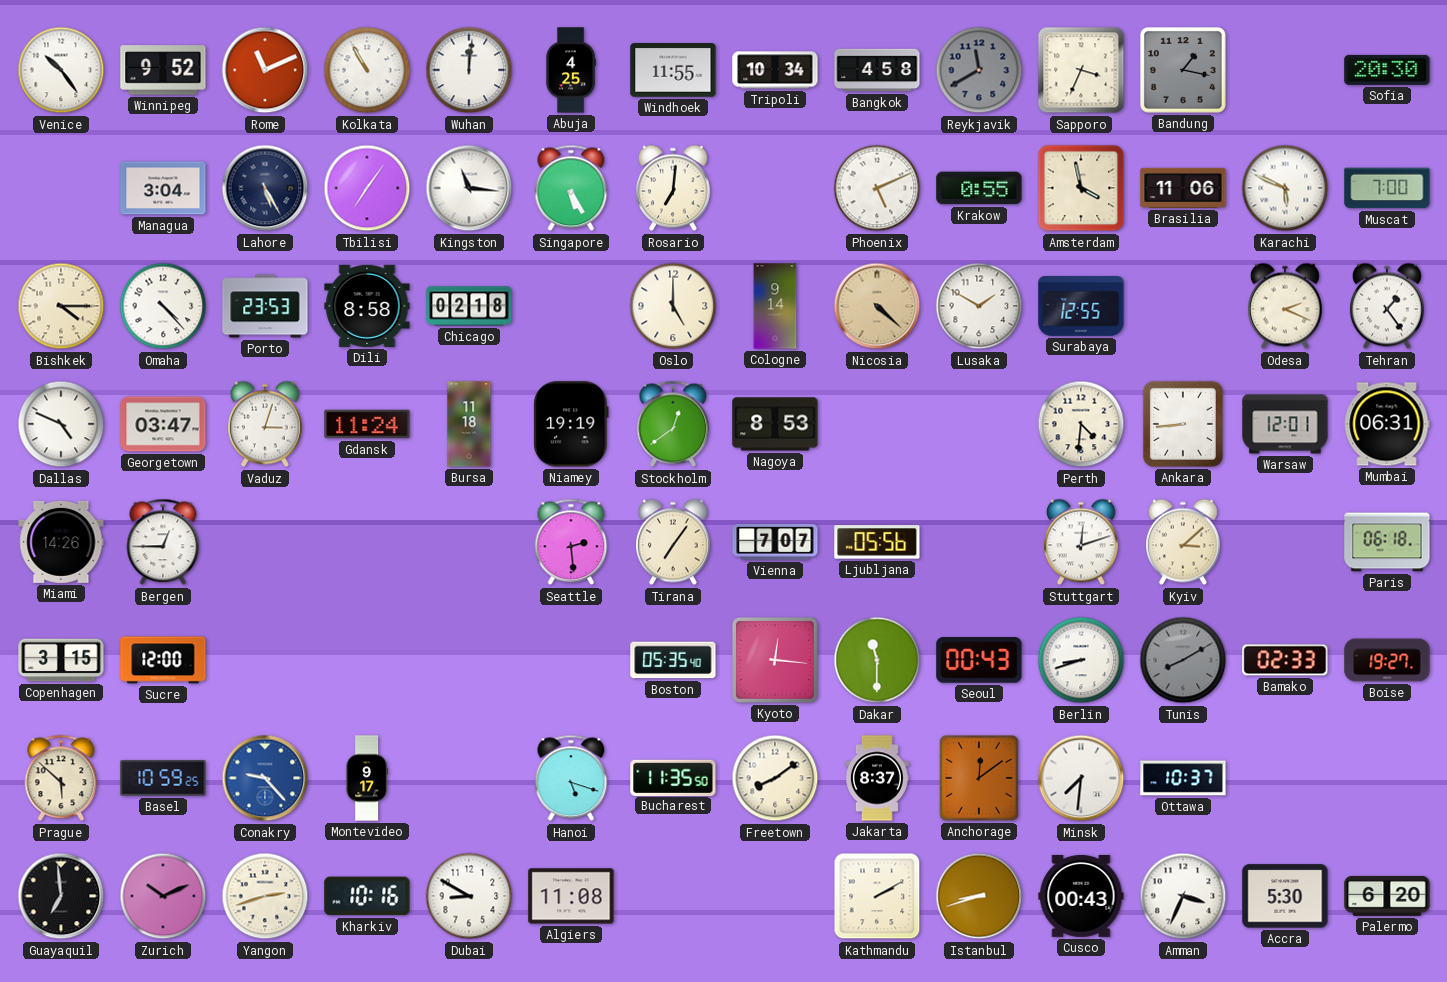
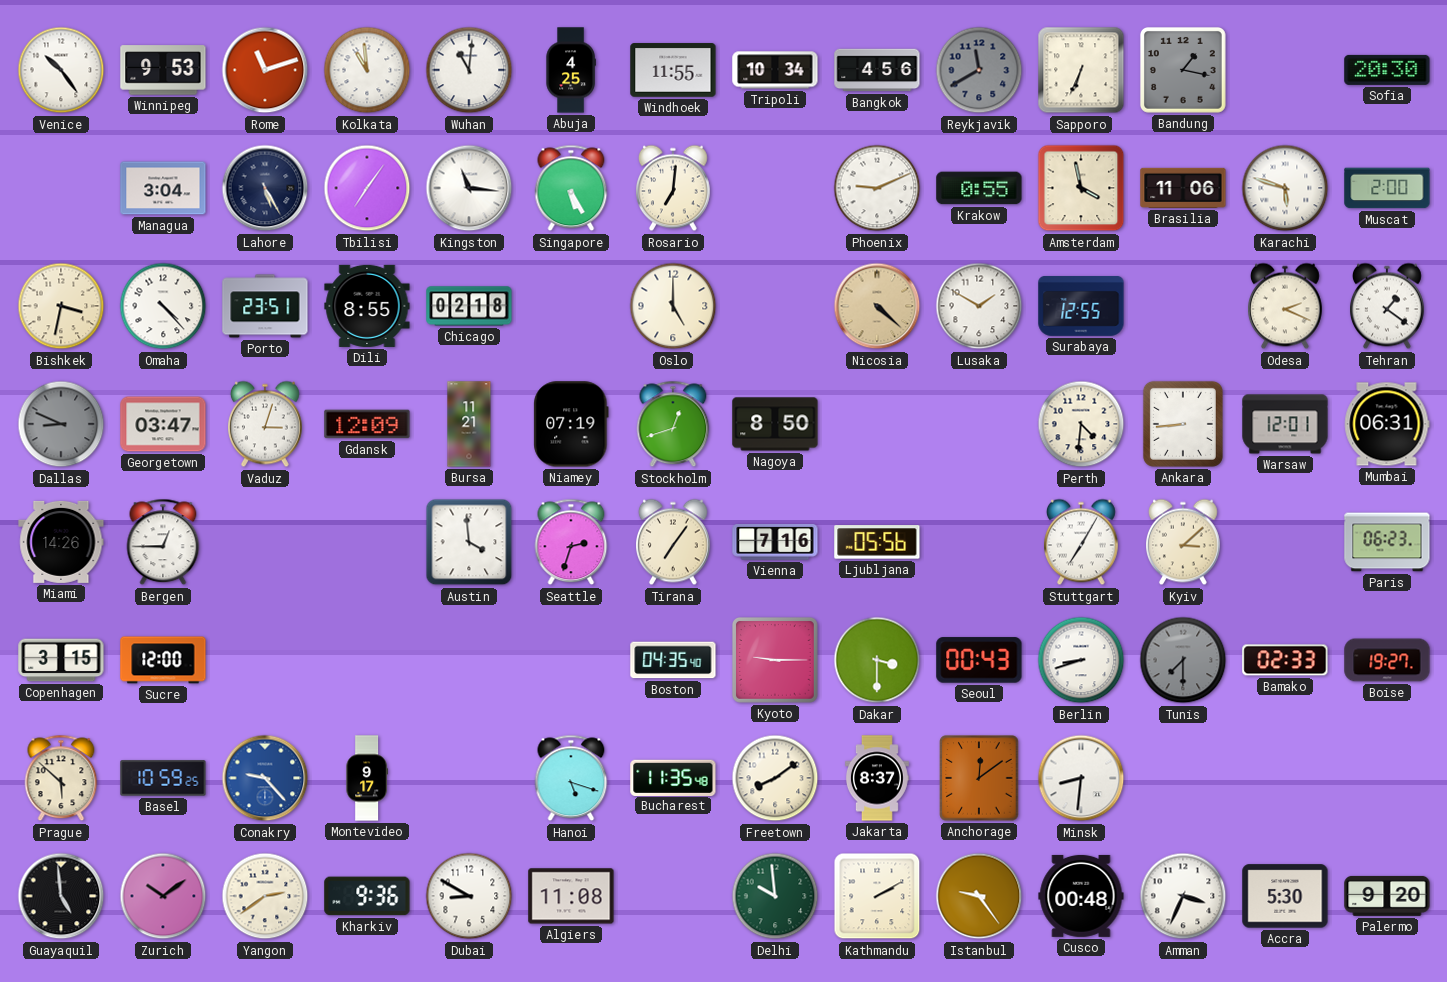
Winnipeg: 9:52 -> 9:53
Rome: 11:11 -> 11:12
Kolkata: 10:55 -> 10:59
Wuhan: 12:01 -> 11:01
Bangkok: 4:58 -> 4:56
Sapporo: 3:34 -> 6:34
Phoenix: 5:11 -> 9:11
Karachi: 5:49 -> 5:48
Muscat: 7:00 -> 2:00
Bishkek: 4:15 -> 3:32
Porto: 23:53 -> 23:51
Dili: 8:58 -> 8:55
Cologne: 9:14 -> none
Tehran: 1:24 -> 1:21
Dallas: 4:49 -> 8:49
Dallas dial: white -> grey
Gdansk: 11:24 -> 12:09
Bursa: 11:18 -> 11:21
Niamey: 19:19 -> 07:19
Stockholm: 12:39 -> 12:42
Nagoya: 8:53 -> 8:50
Austin: none -> 3:59
Seattle: 2:29 -> 2:33
Vienna: 7:07 -> 7:16
Stuttgart: 12:12 -> 7:05
Paris: 06:18 -> 06:23
Boston: 05:35 -> 04:35
Kyoto: 12:16 -> 9:15
Dakar: 11:30 -> 3:30
Tunis: 8:10 -> 7:30
Bucharest: 11:35:50 -> 11:35:48
Minsk: 7:31 -> 8:31
Ottawa: 10:37 -> none
Guayaquil: 6:59 -> 4:59
Zurich: 10:11 -> 10:09
Yangon: 2:42 -> 2:39
Kharkiv: 10:16 -> 9:36
Delhi: none -> 9:59
Istanbul: 8:42 -> 9:24
Cusco: 00:43 -> 00:48
Palermo: 6:20 -> 9:20
